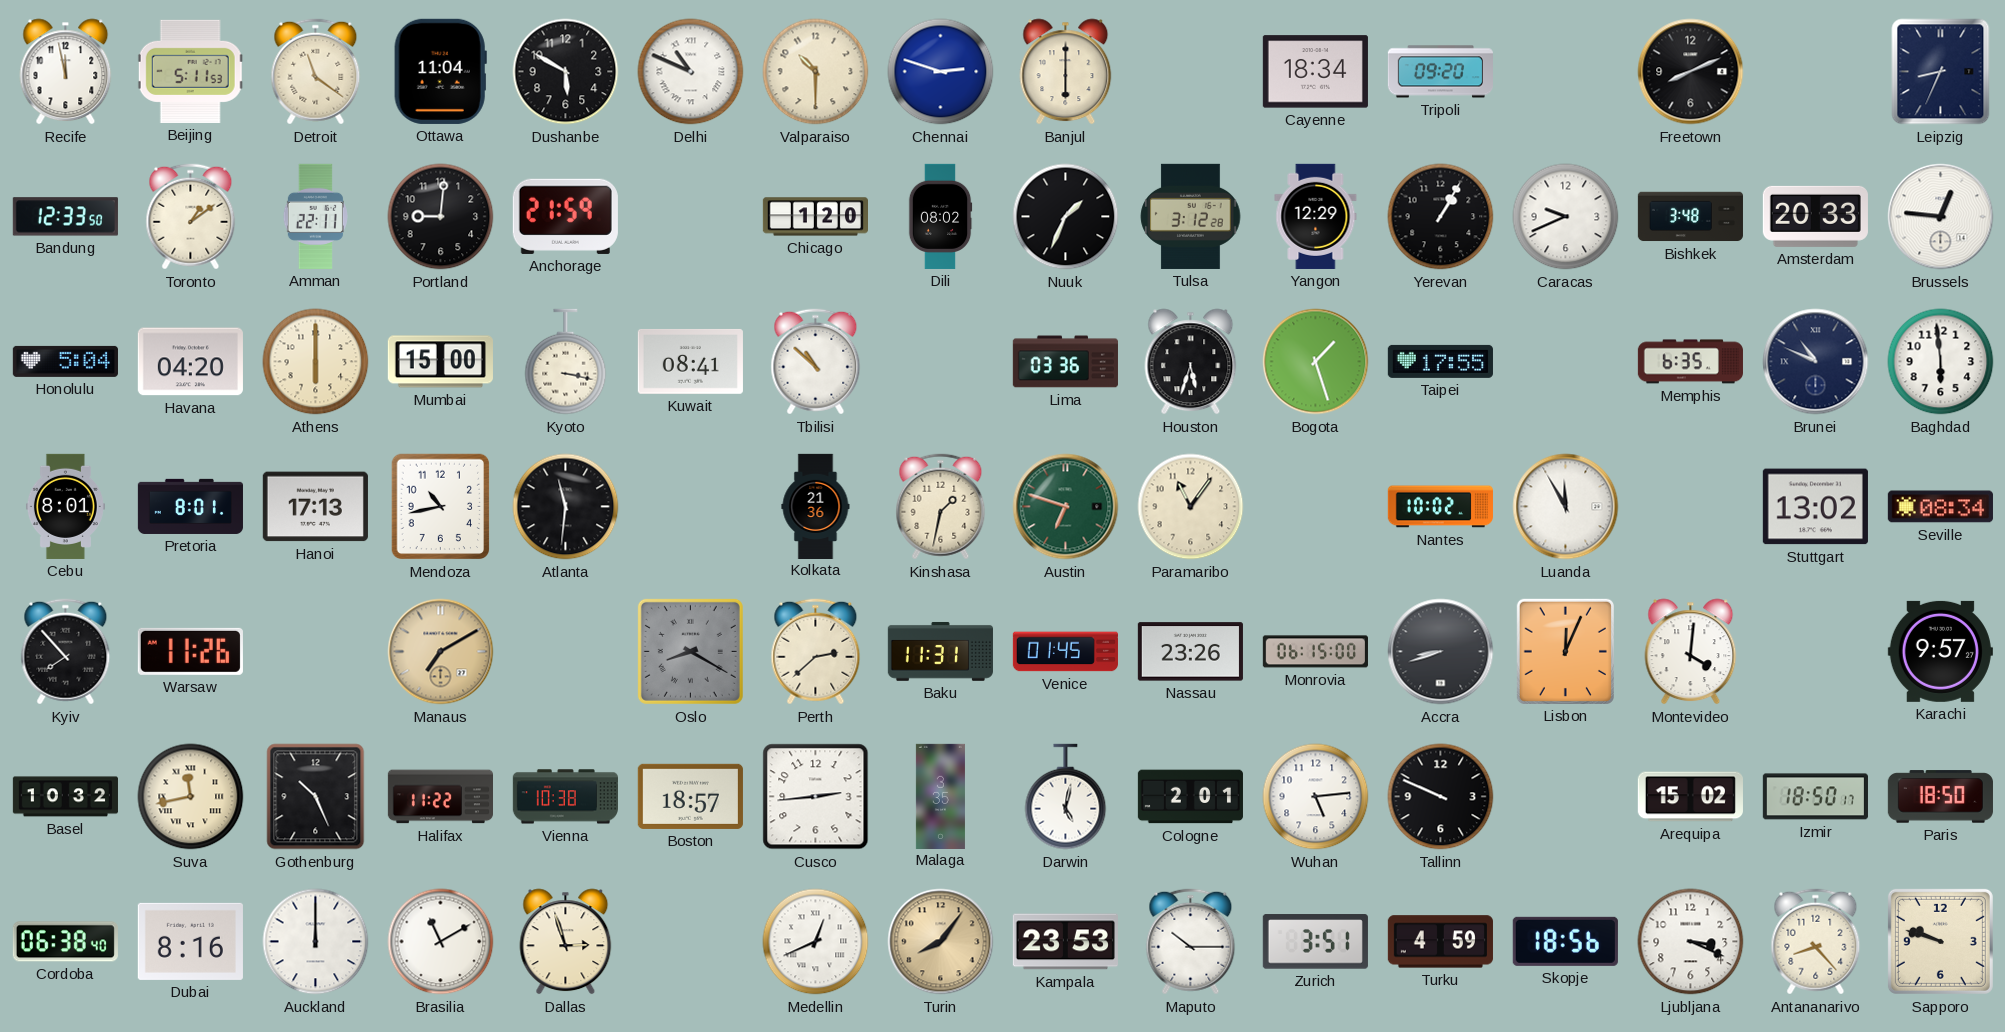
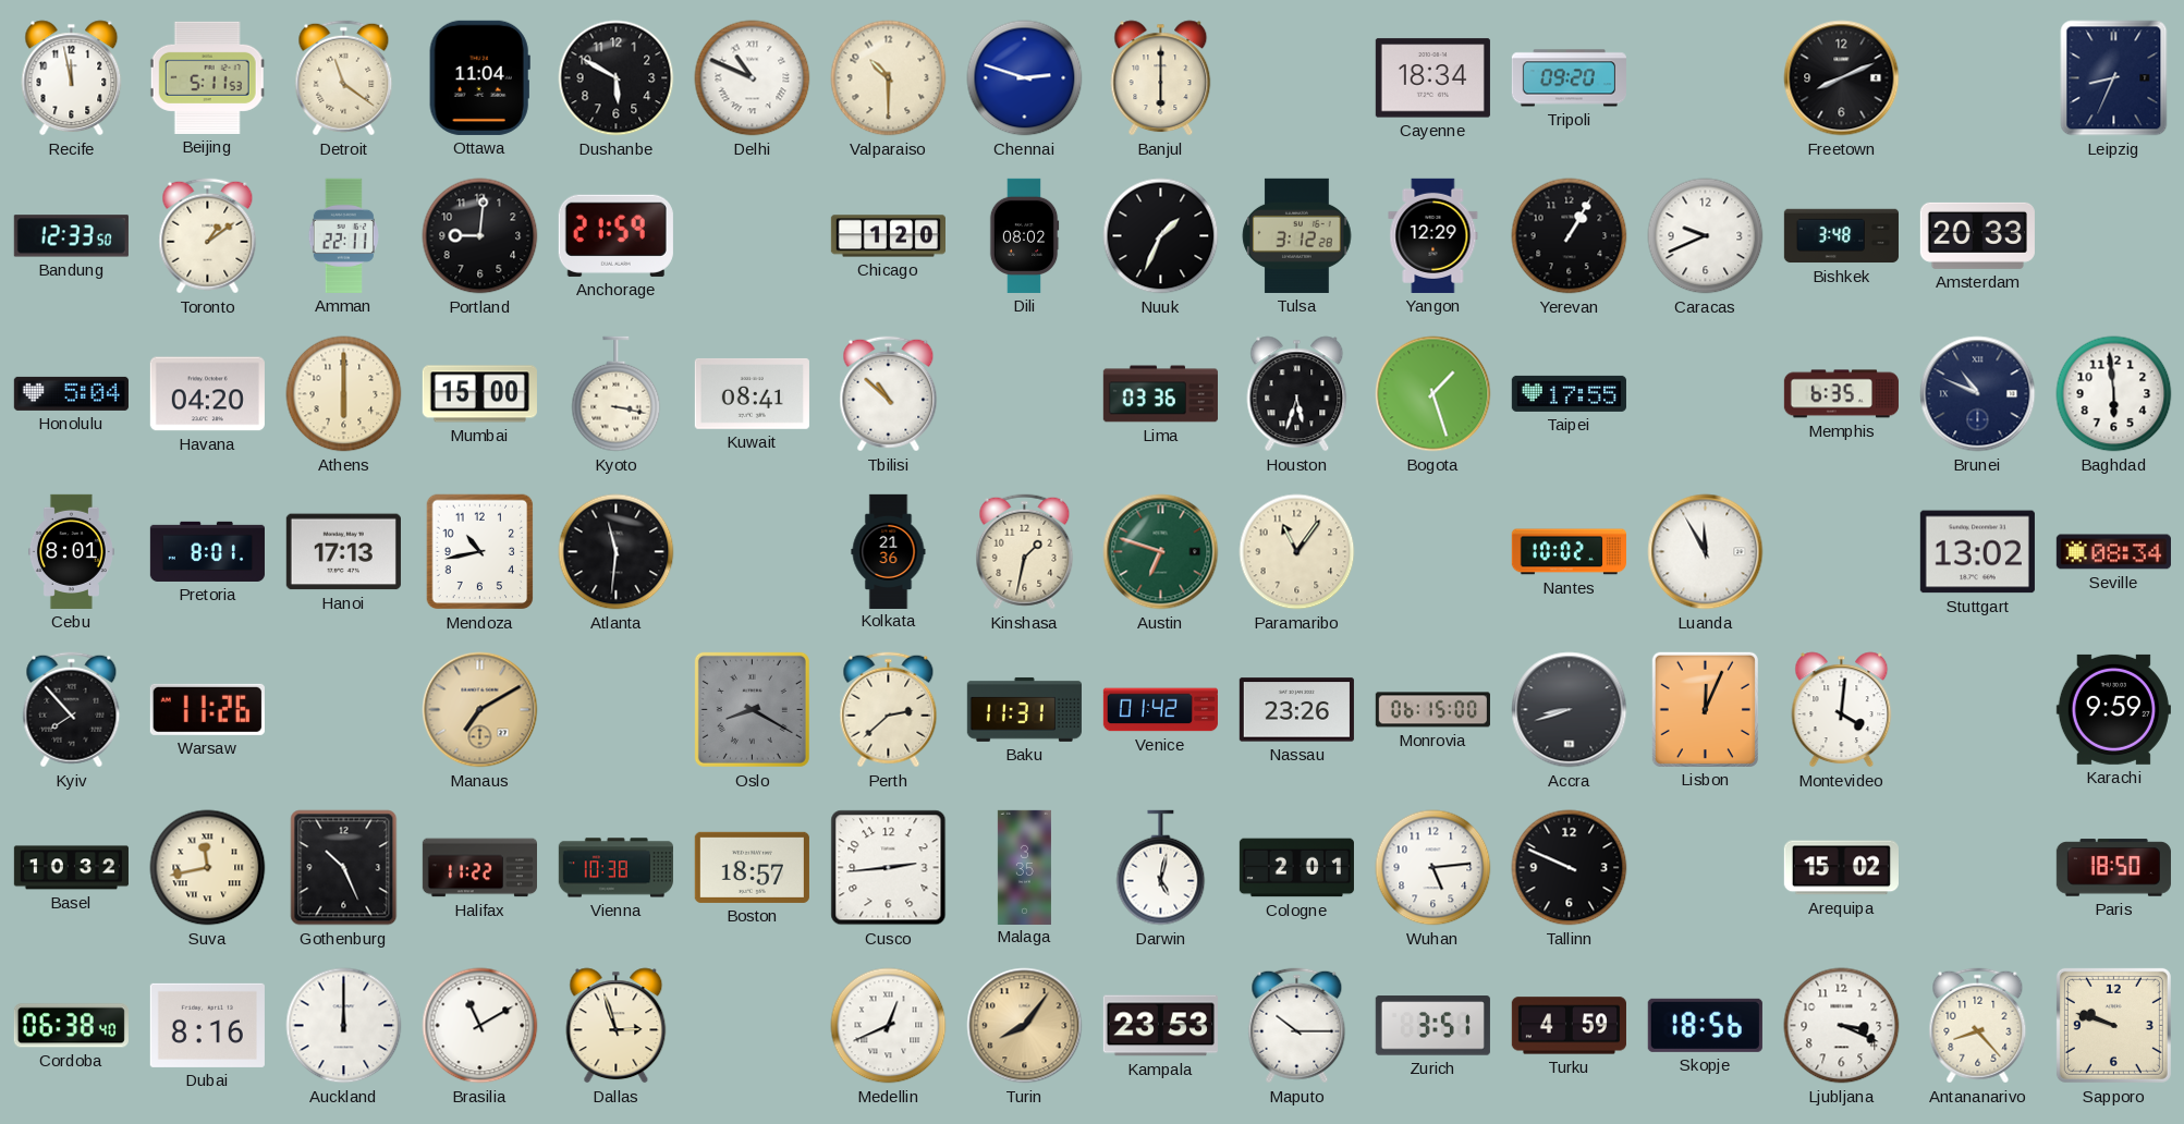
Brussels: 12:46 -> none
Venice: 01:45 -> 01:42
Karachi: 9:57 -> 9:59
Izmir: 18:50 -> none
